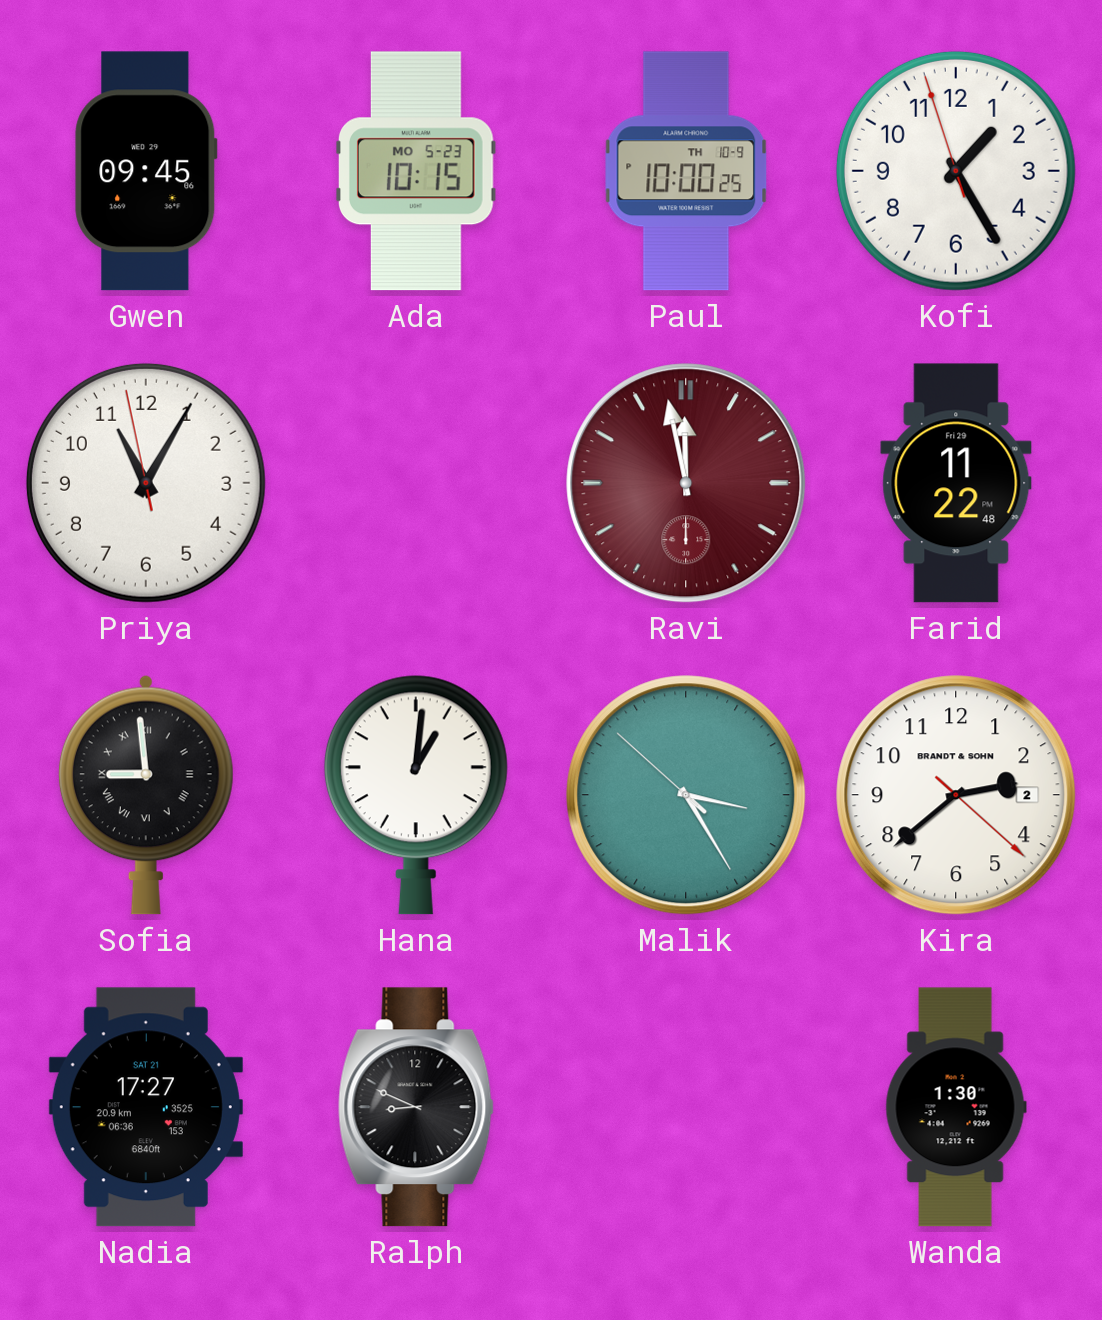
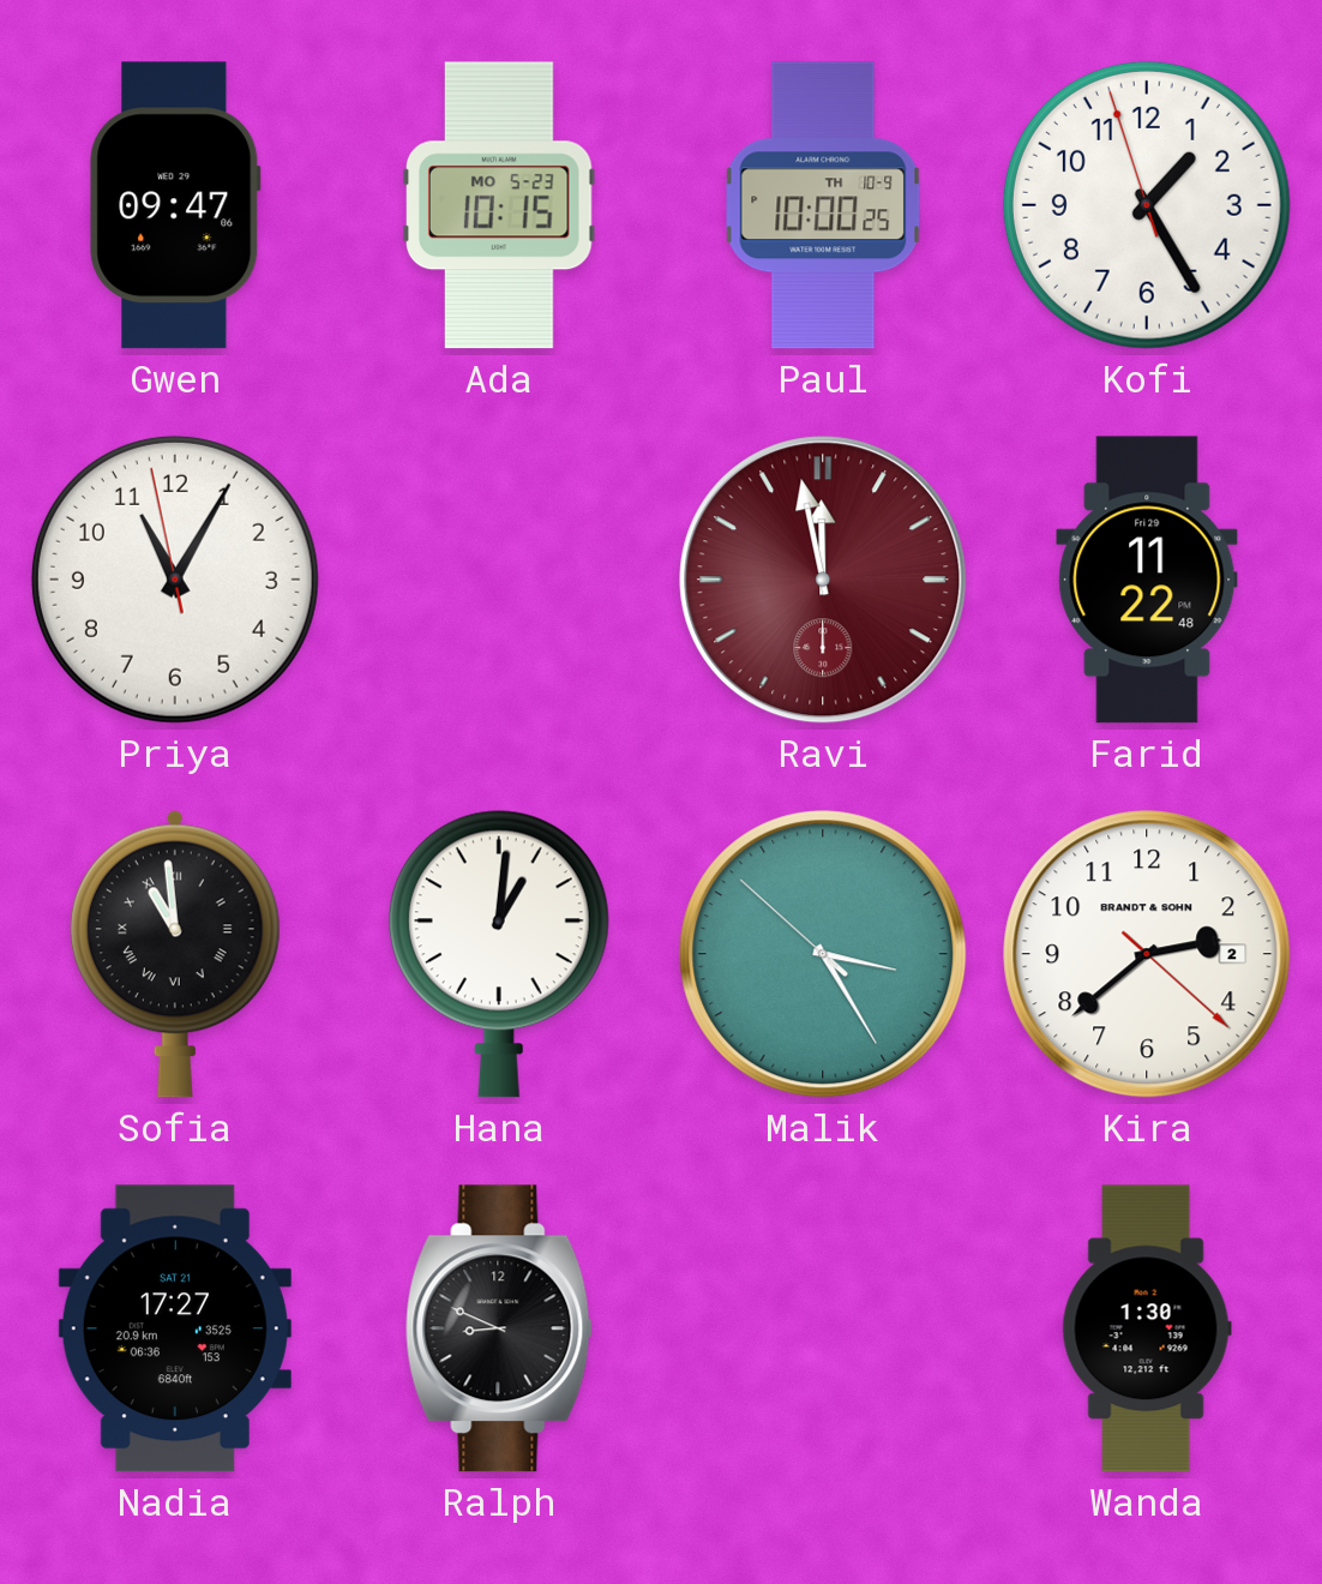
Gwen: 09:45 -> 09:47
Sofia: 8:59 -> 10:59
